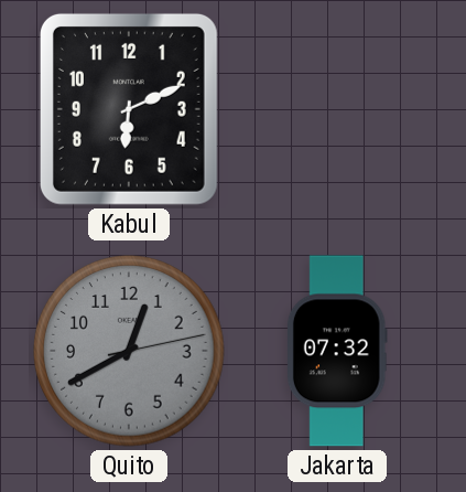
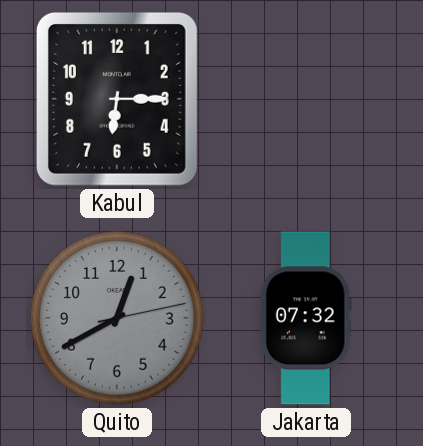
Kabul: 6:11 -> 6:15
